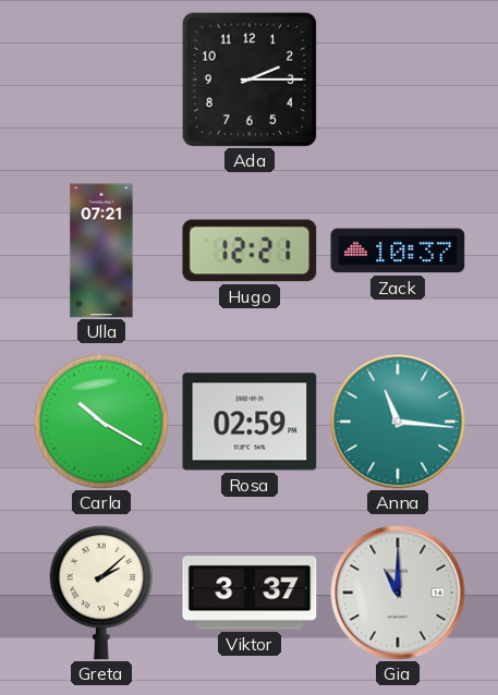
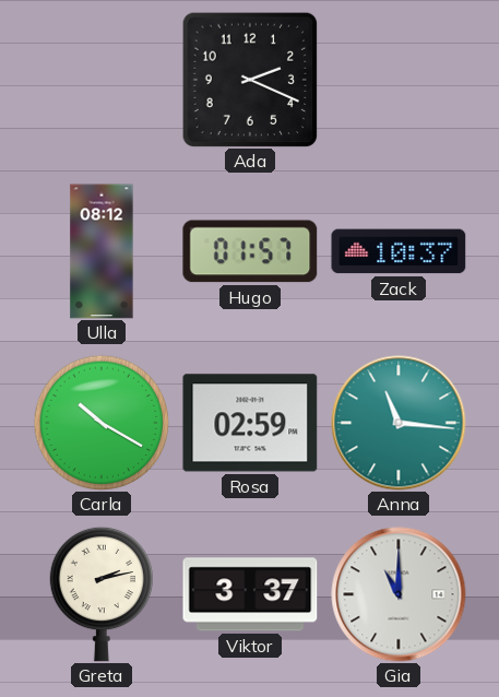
Ada: 2:15 -> 2:19
Ulla: 07:21 -> 08:12
Hugo: 12:21 -> 01:57
Greta: 2:08 -> 2:13
